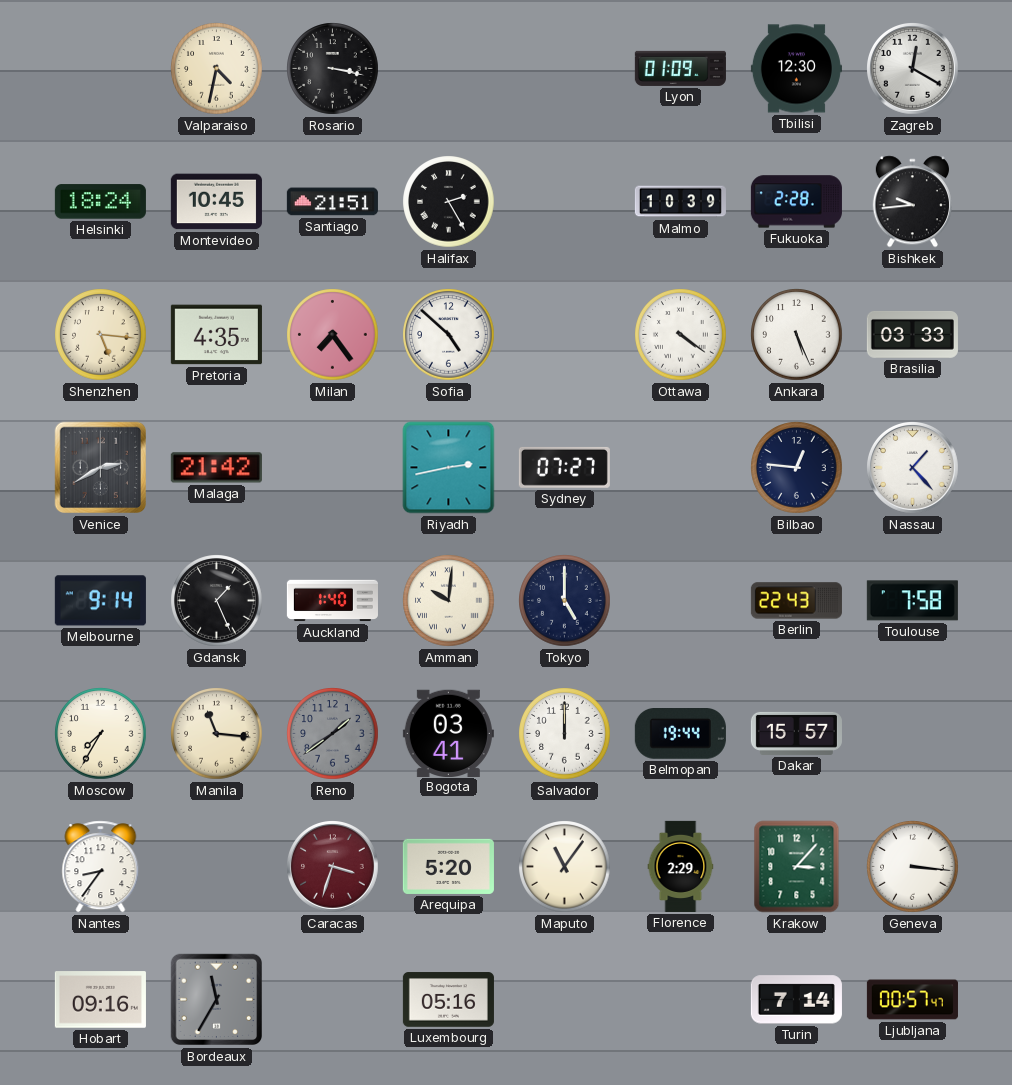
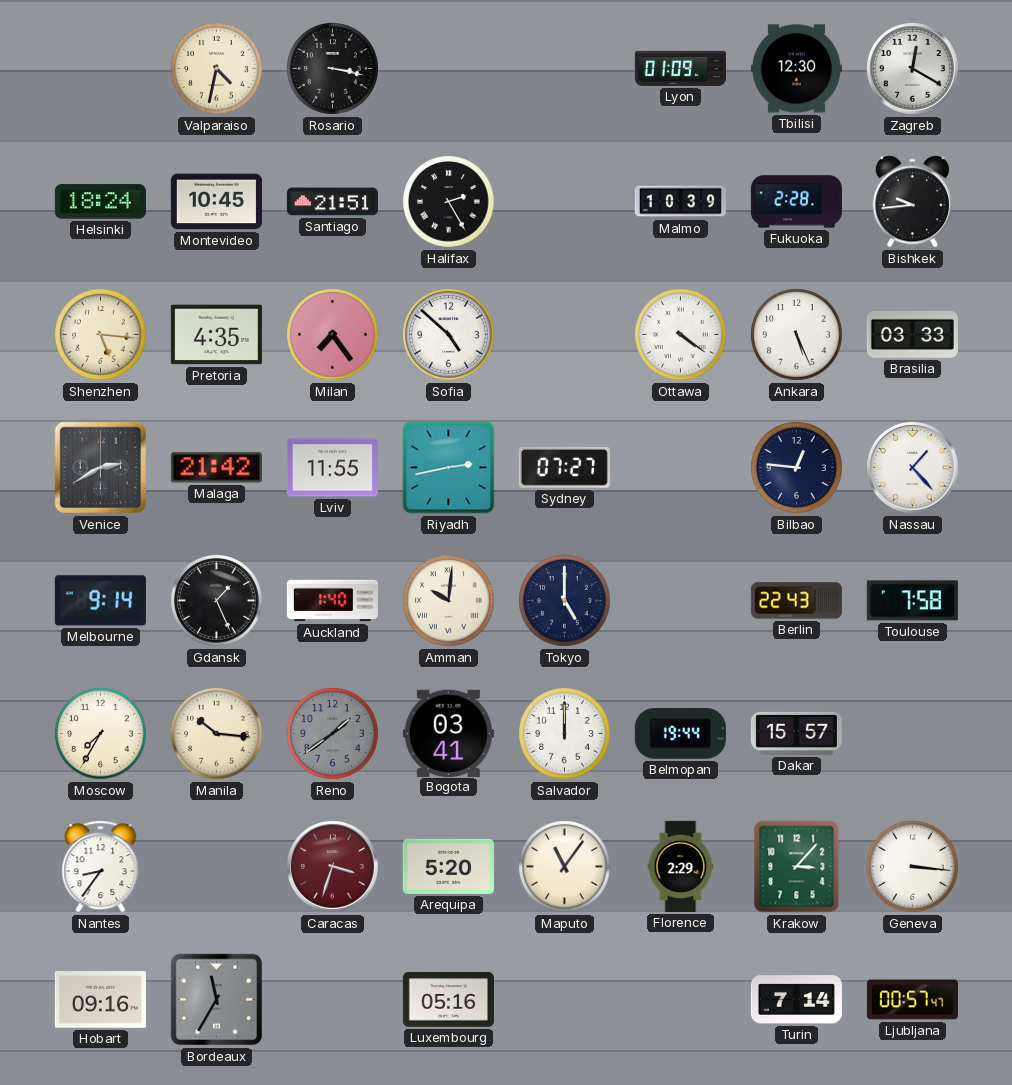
Lviv: none -> 11:55
Manila: 11:16 -> 10:16
